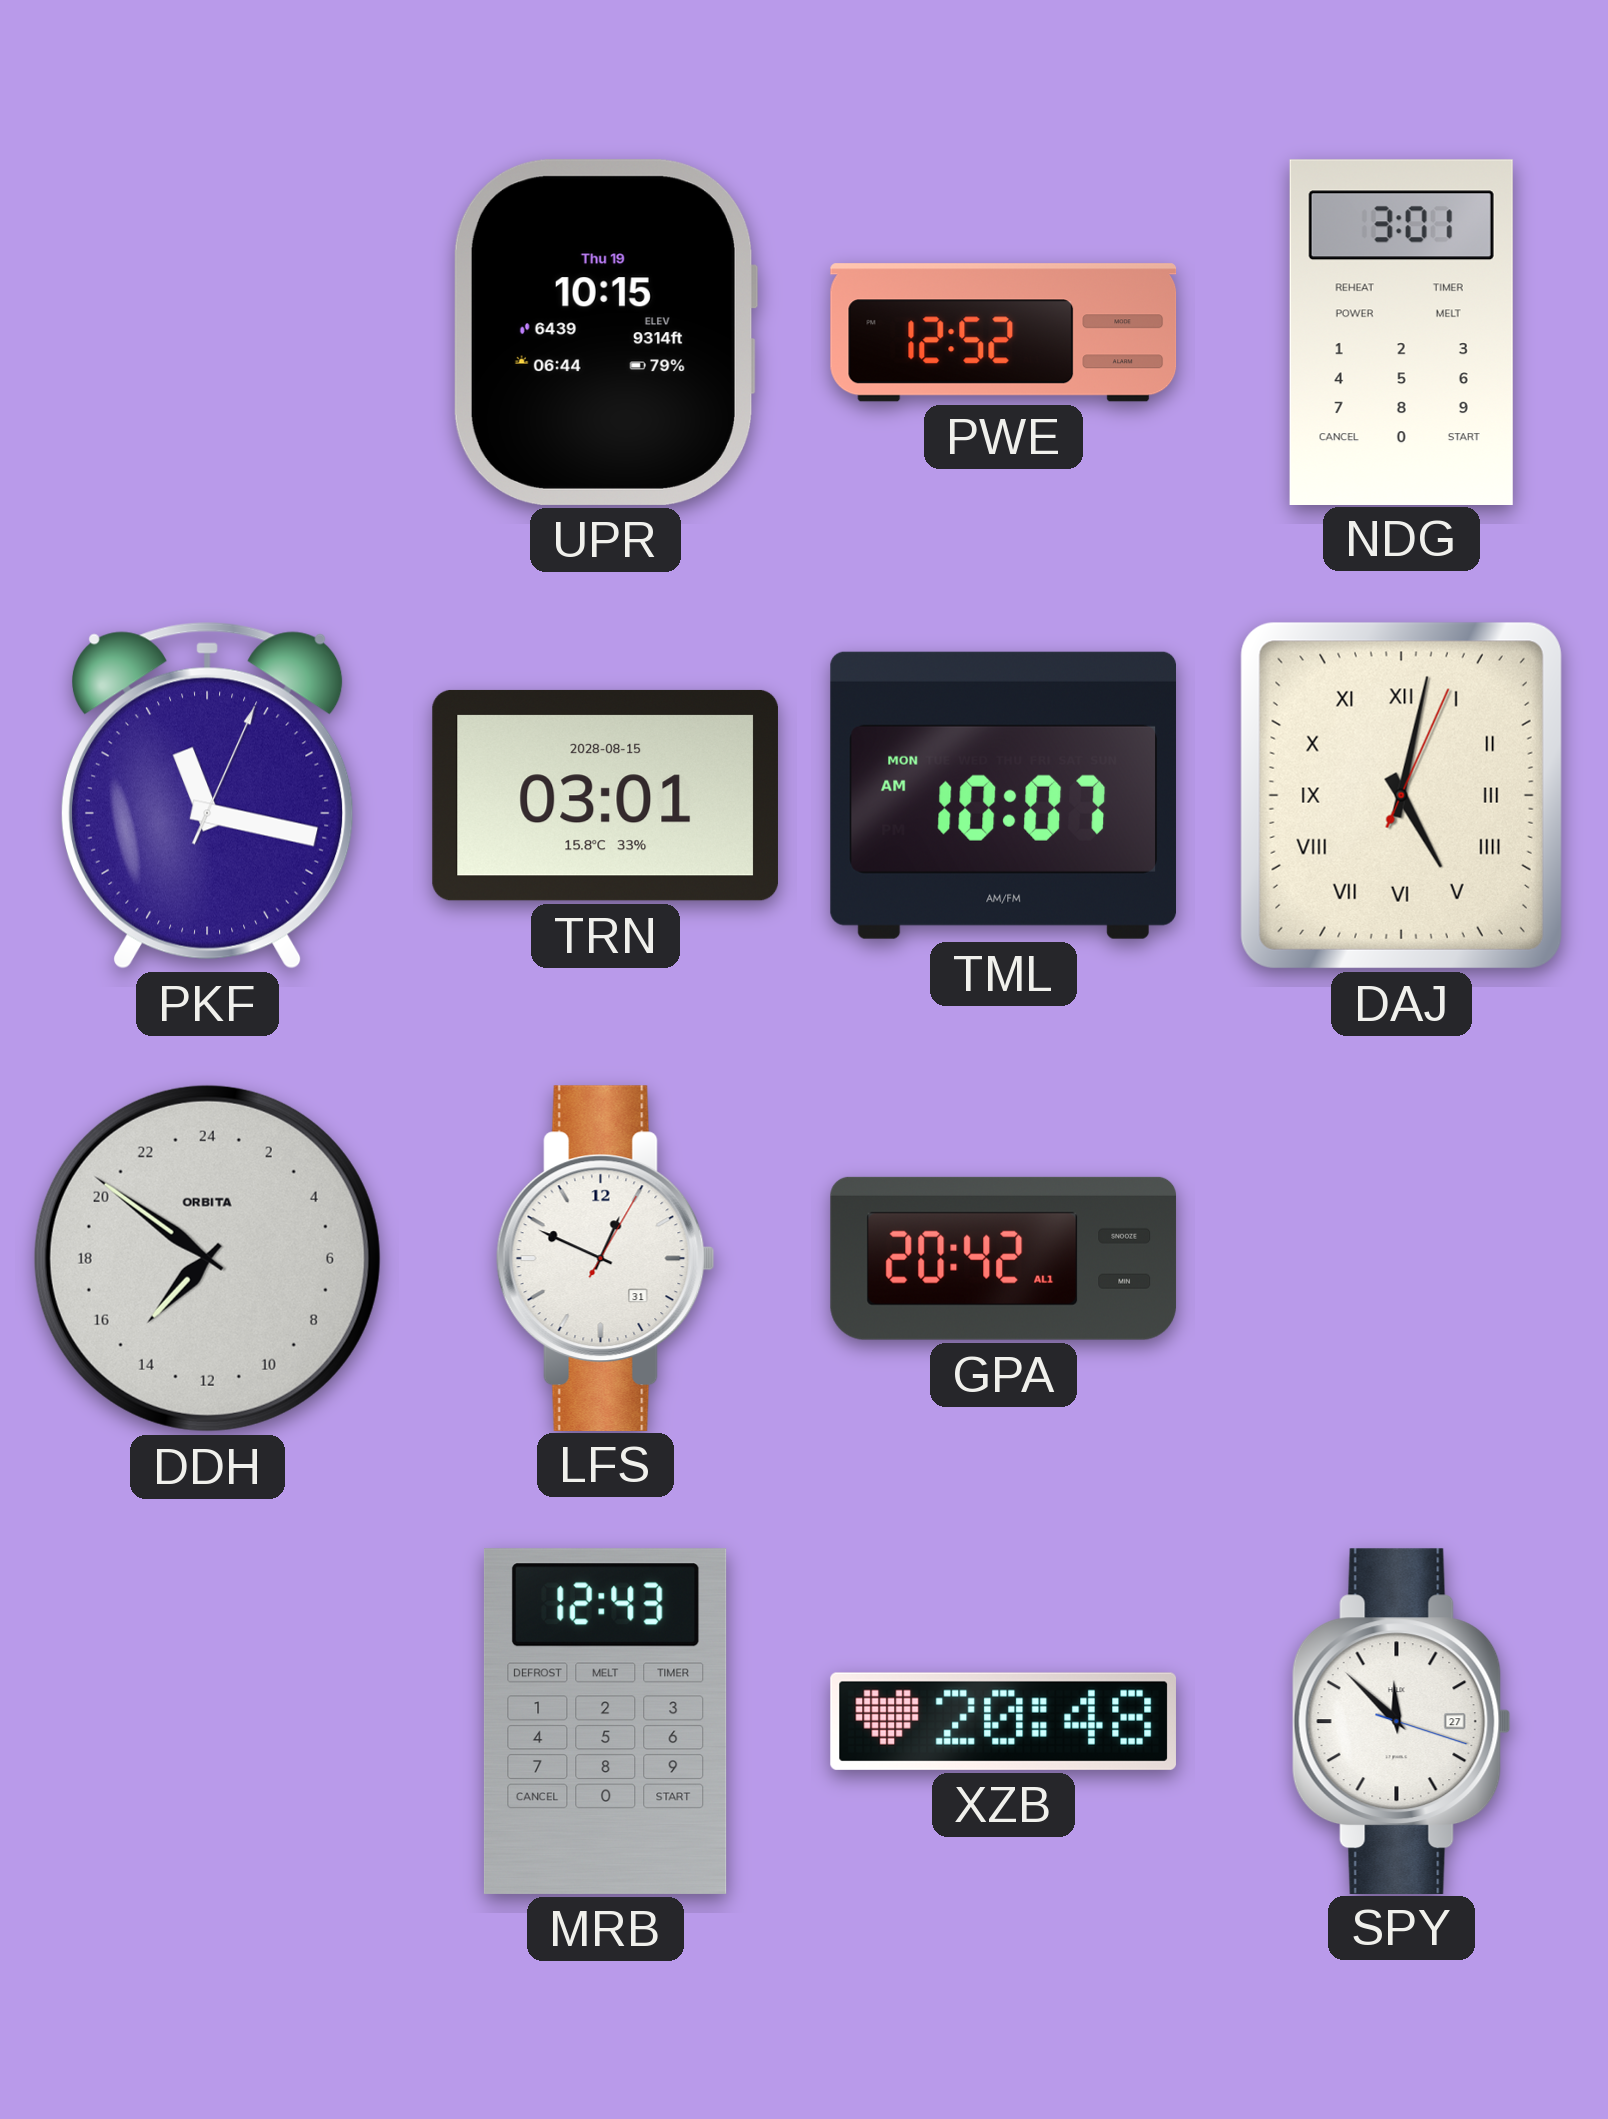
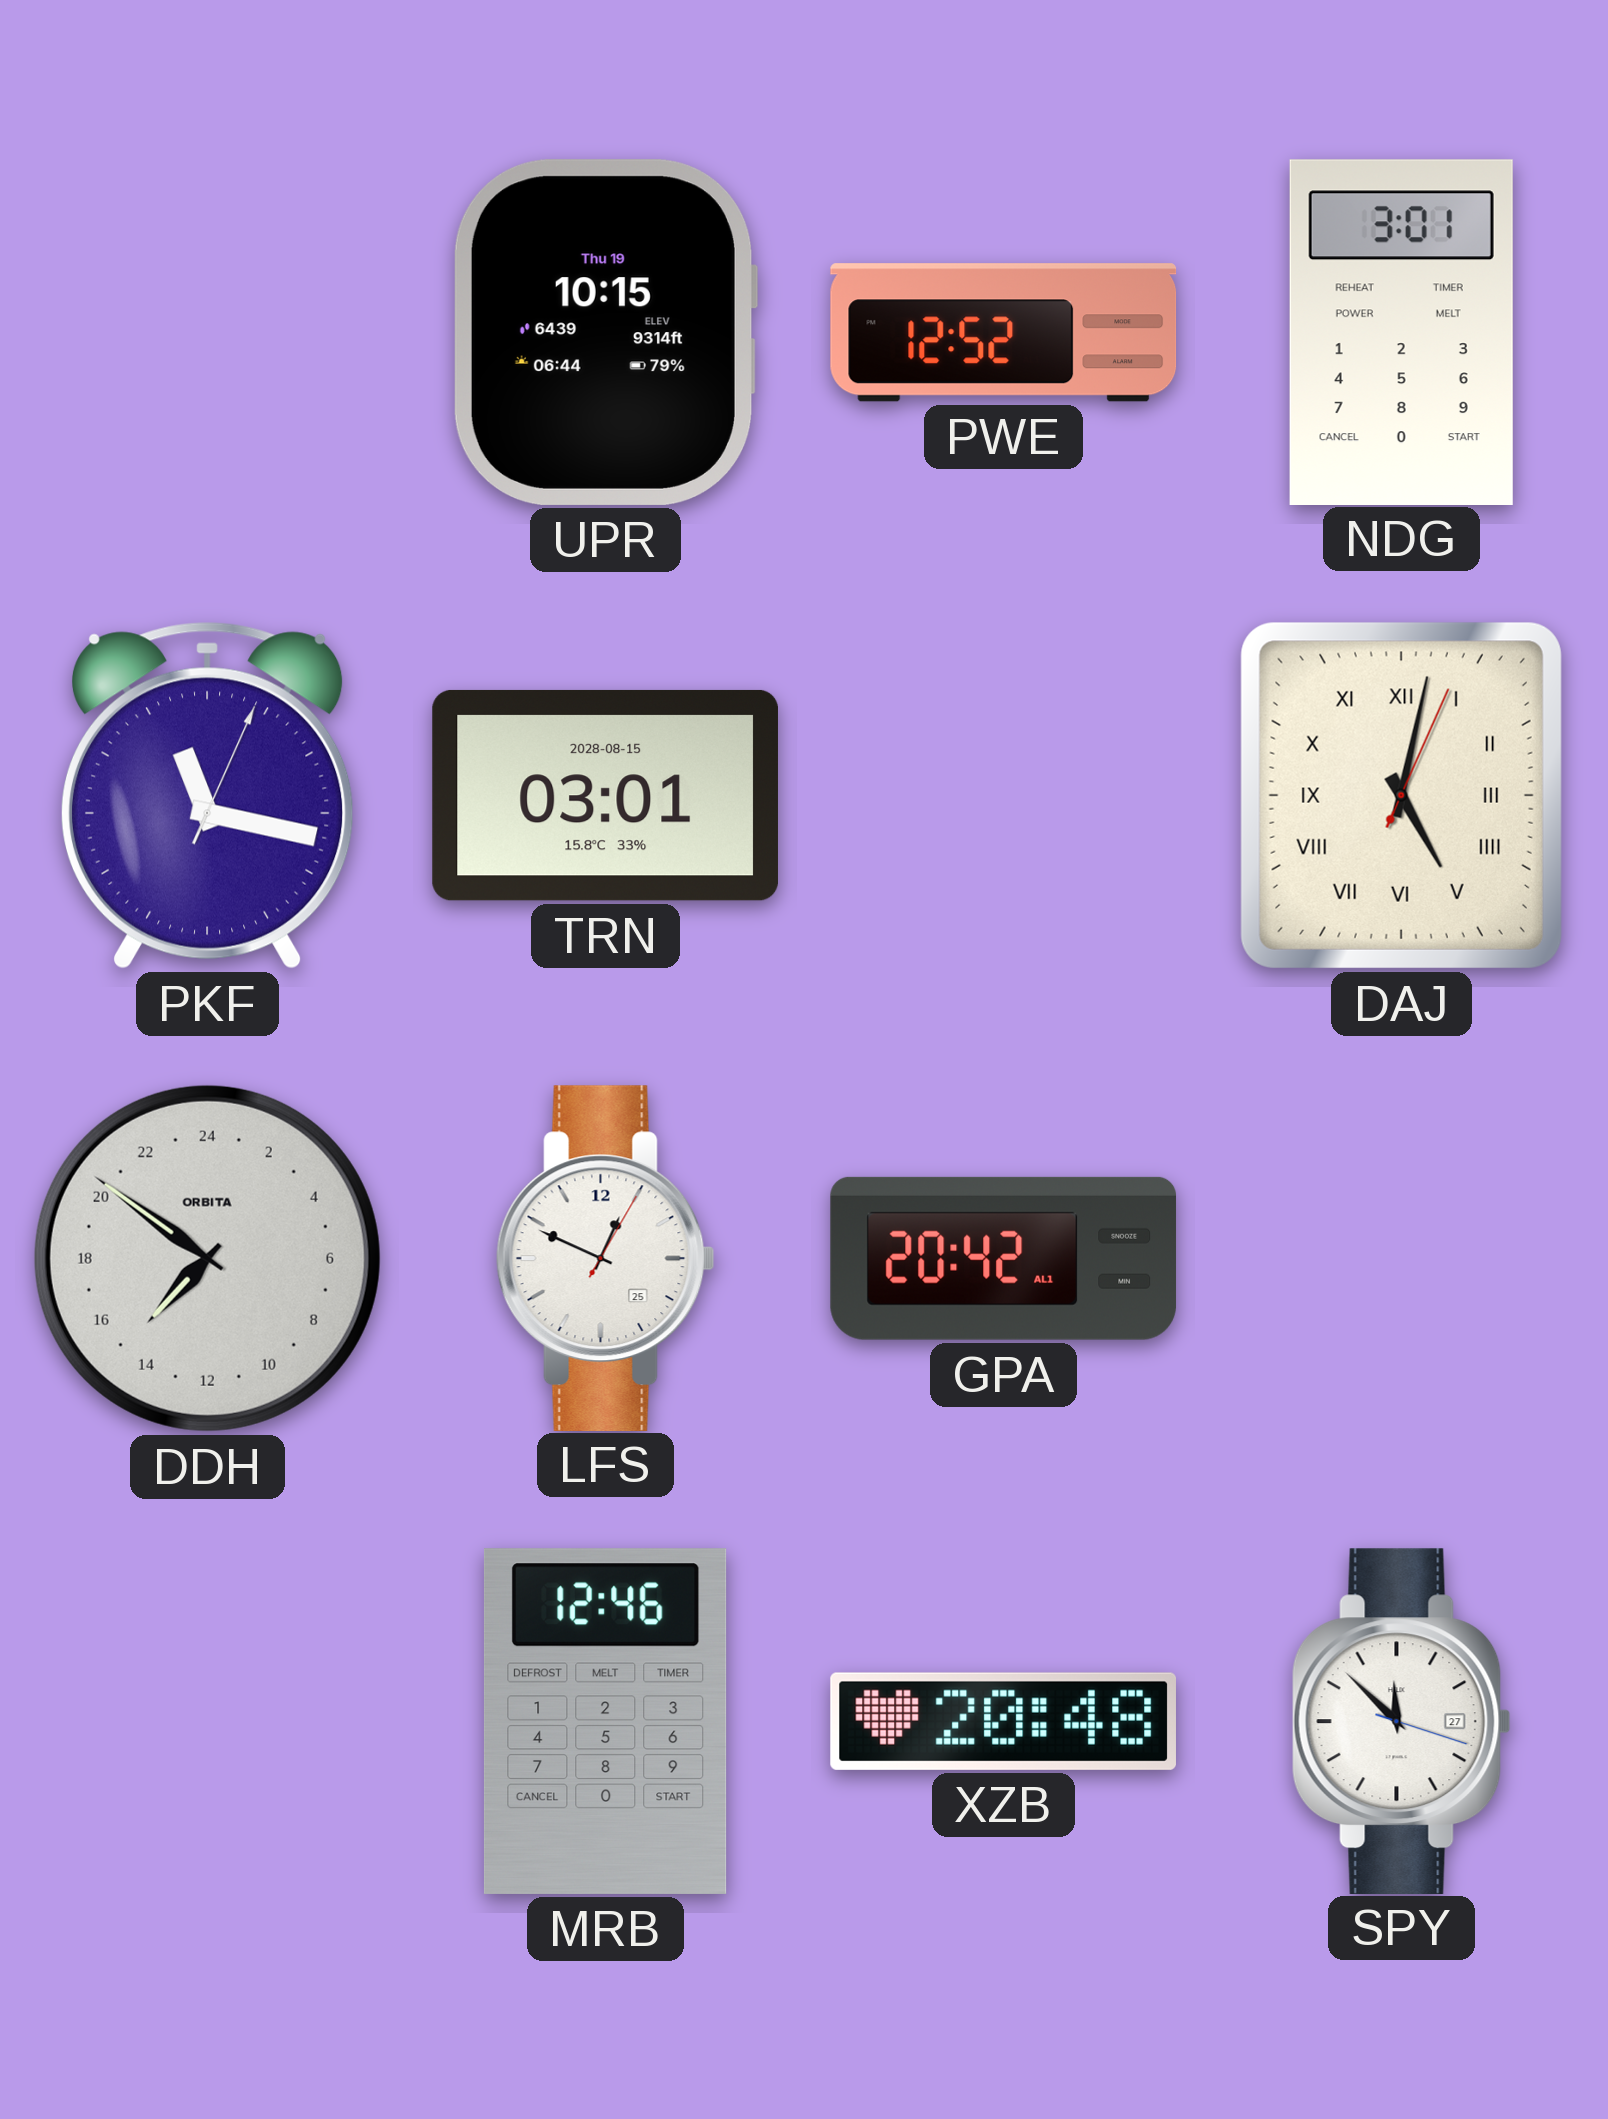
TML: 10:07 -> none
LFS date: 31 -> 25
MRB: 12:43 -> 12:46
